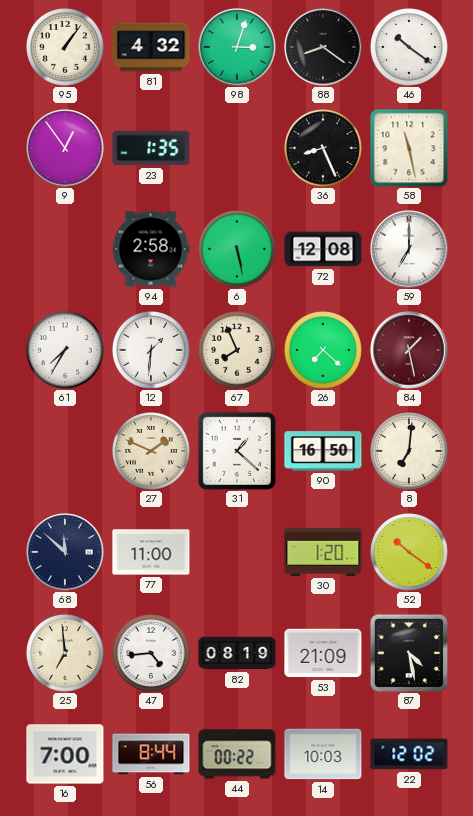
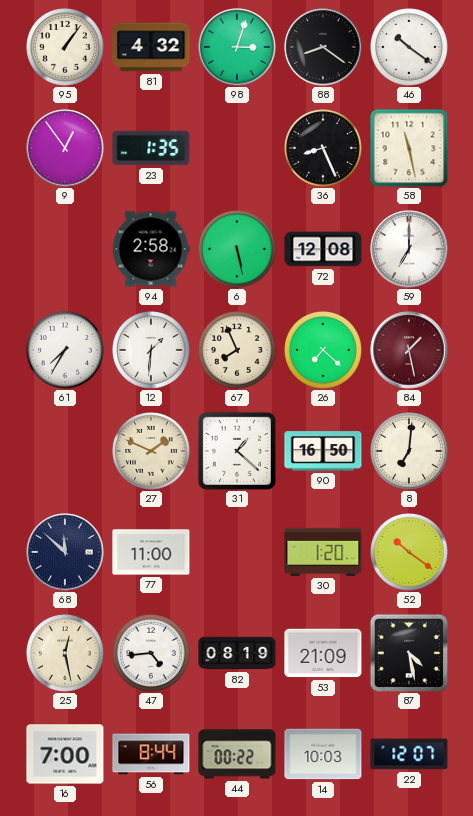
25: 6:59 -> 12:28
22: 12:02 -> 12:07
